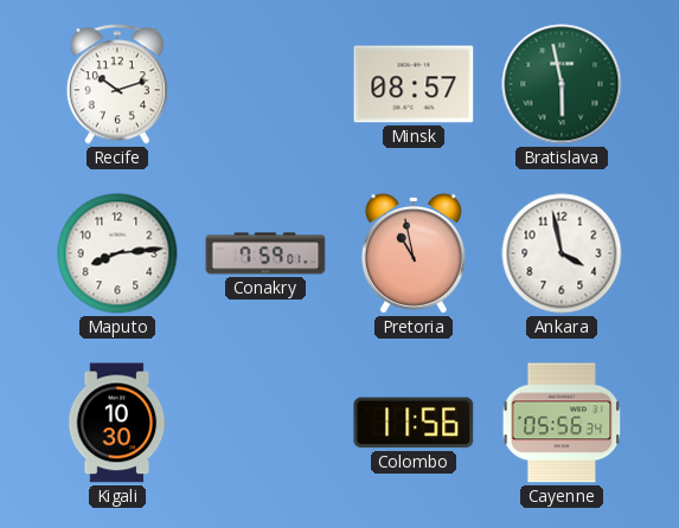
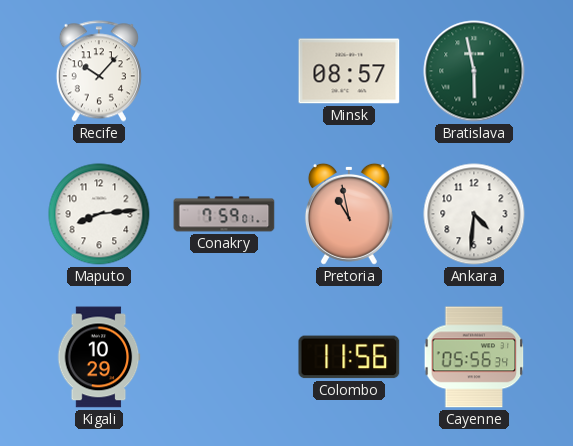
Recife: 10:12 -> 10:07
Ankara: 3:58 -> 4:31
Kigali: 10:30 -> 10:29
